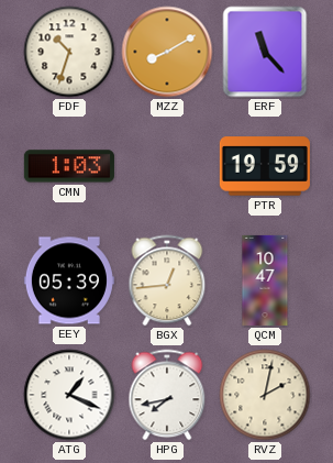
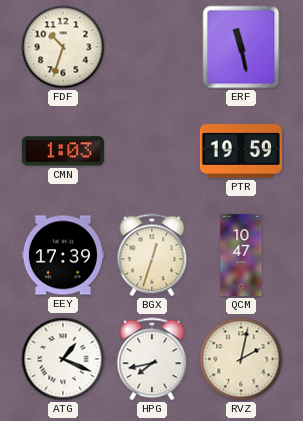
MZZ: 8:10 -> none
ERF: 11:23 -> 11:28
EEY: 05:39 -> 17:39
BGX: 12:44 -> 12:33
